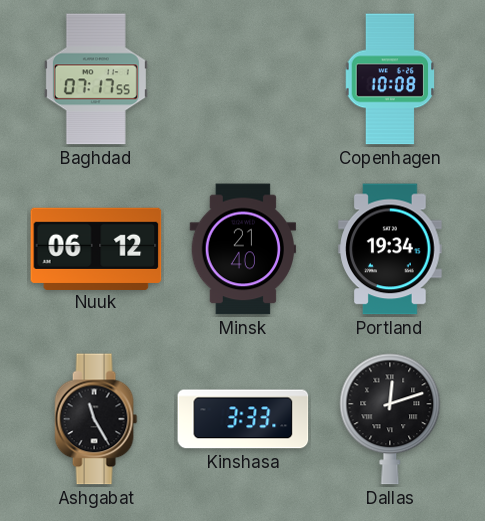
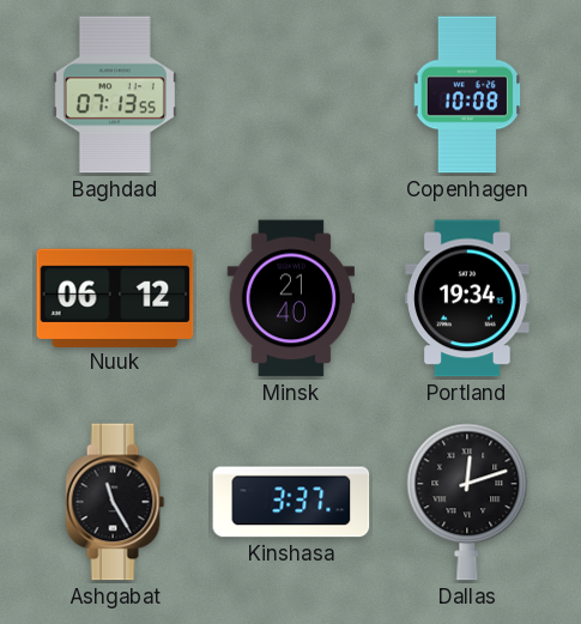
Baghdad: 07:17 -> 07:13
Kinshasa: 3:33 -> 3:37
